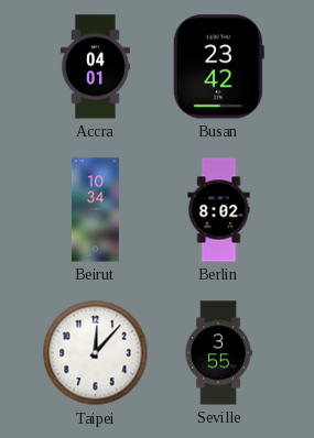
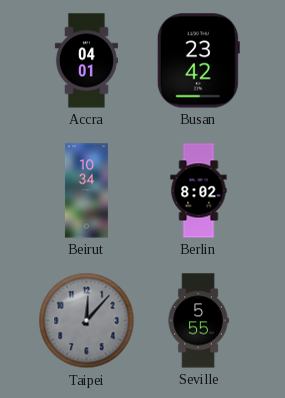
Taipei dial: white -> grey
Seville: 3:55 -> 5:55
